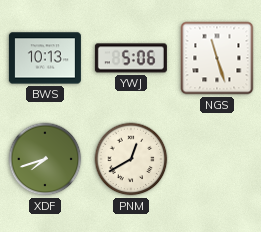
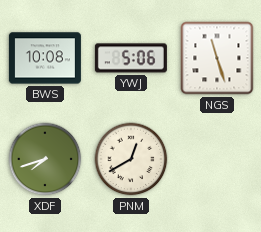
BWS: 10:13 -> 10:08
